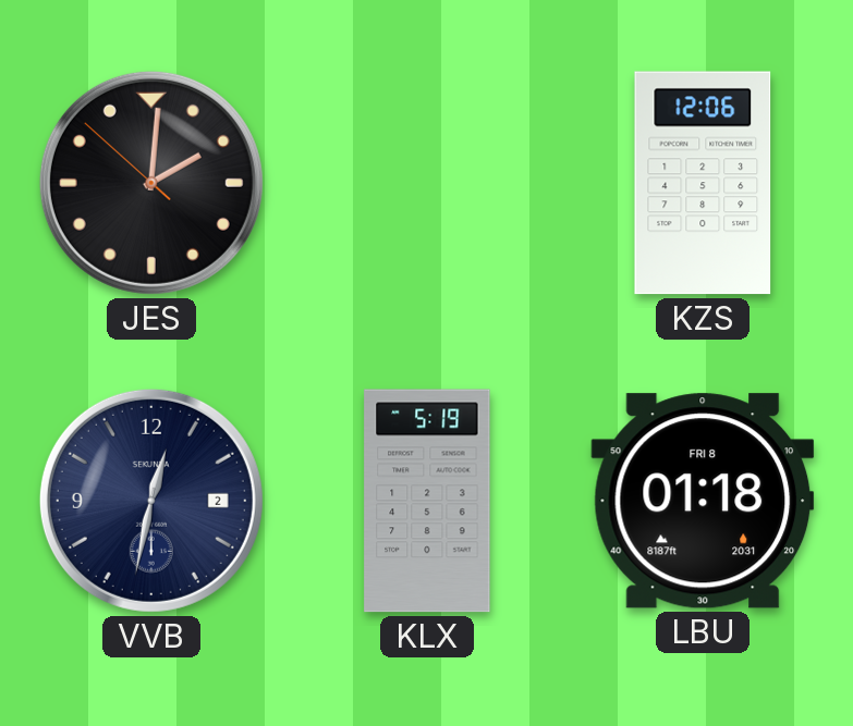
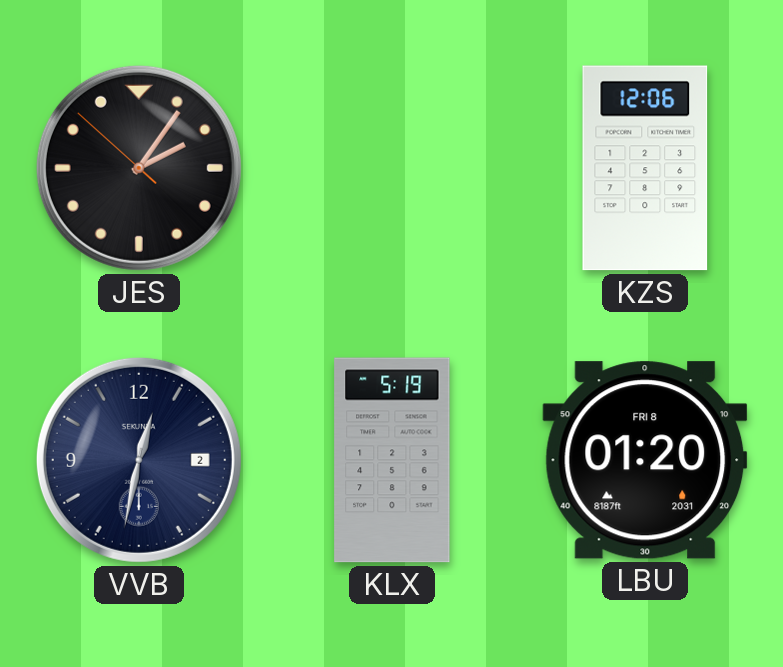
JES: 2:00 -> 2:05
LBU: 01:18 -> 01:20
